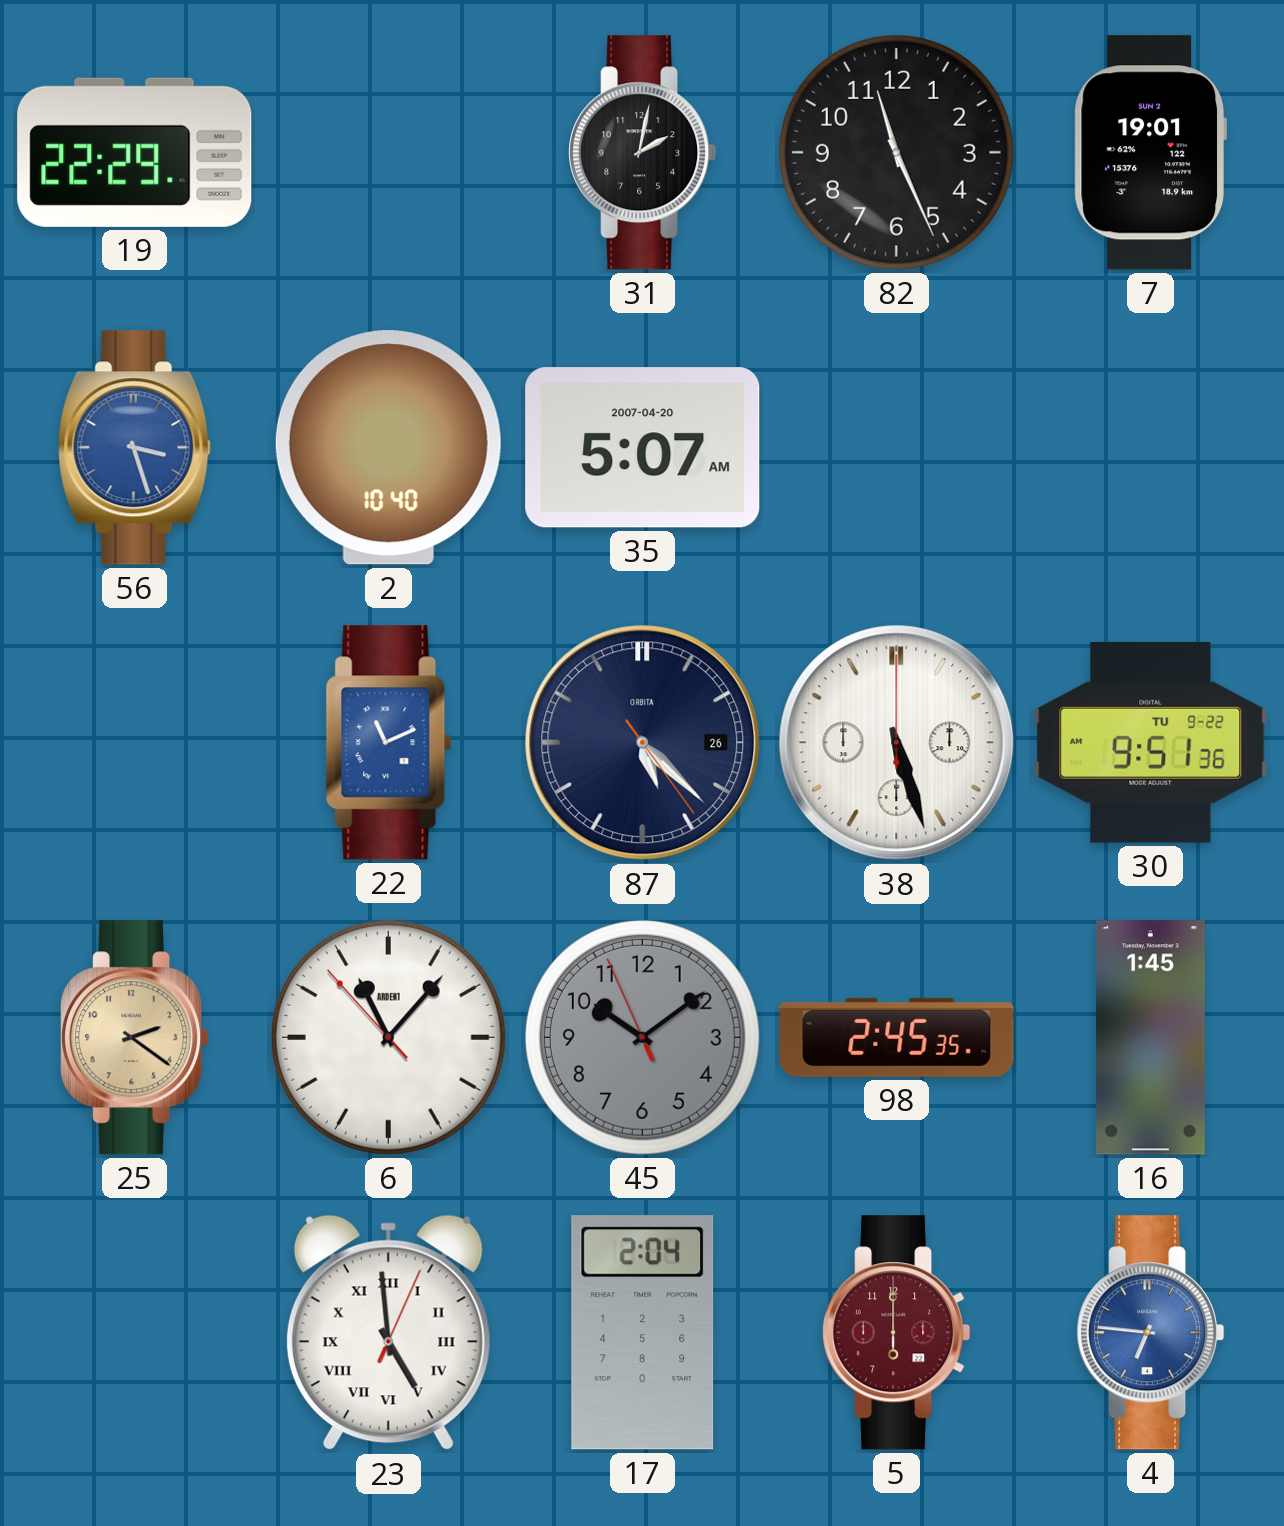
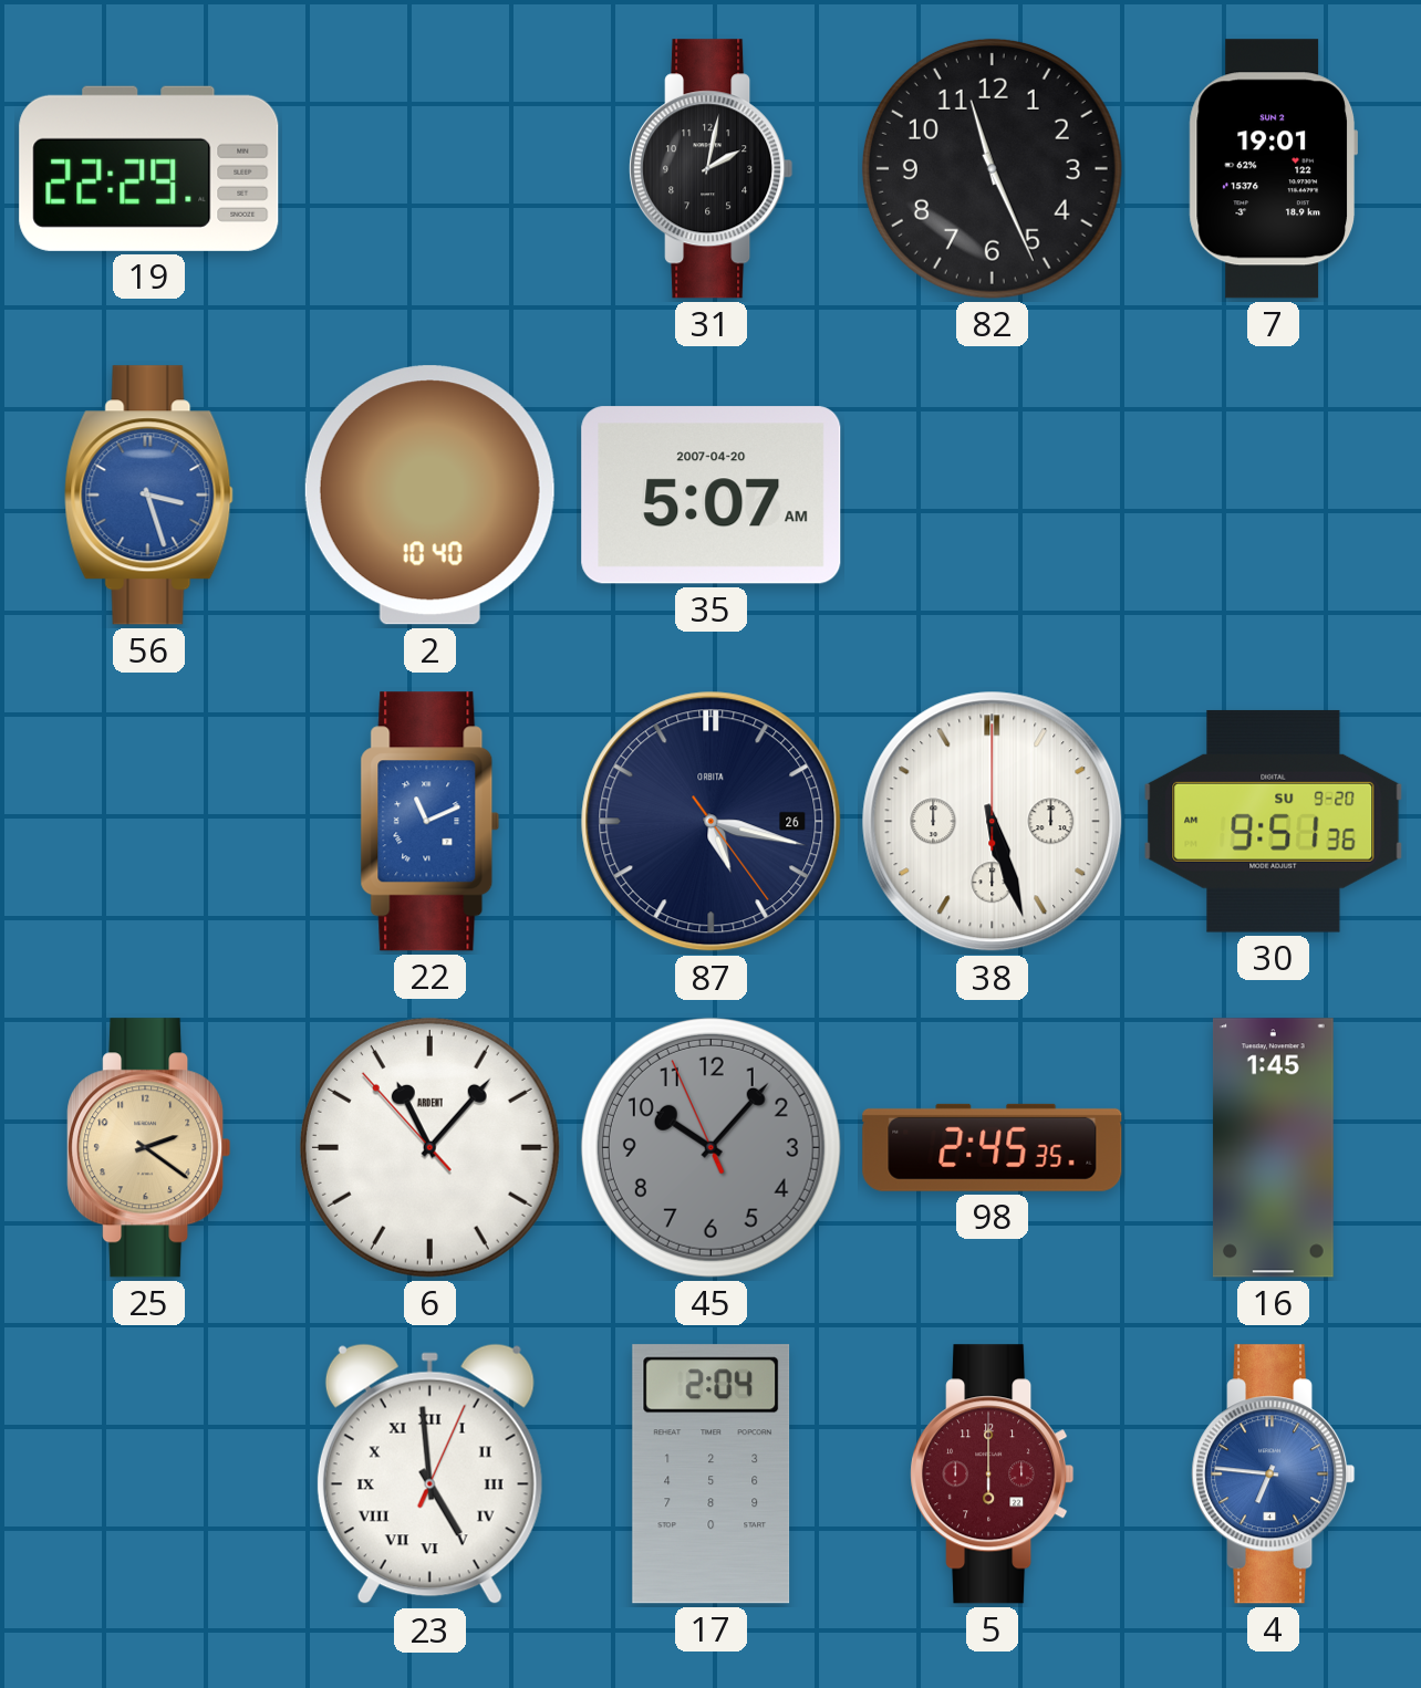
87: 5:22 -> 5:17
30 date: TU 9-22 -> SU 9-20
45: 10:08 -> 10:06
